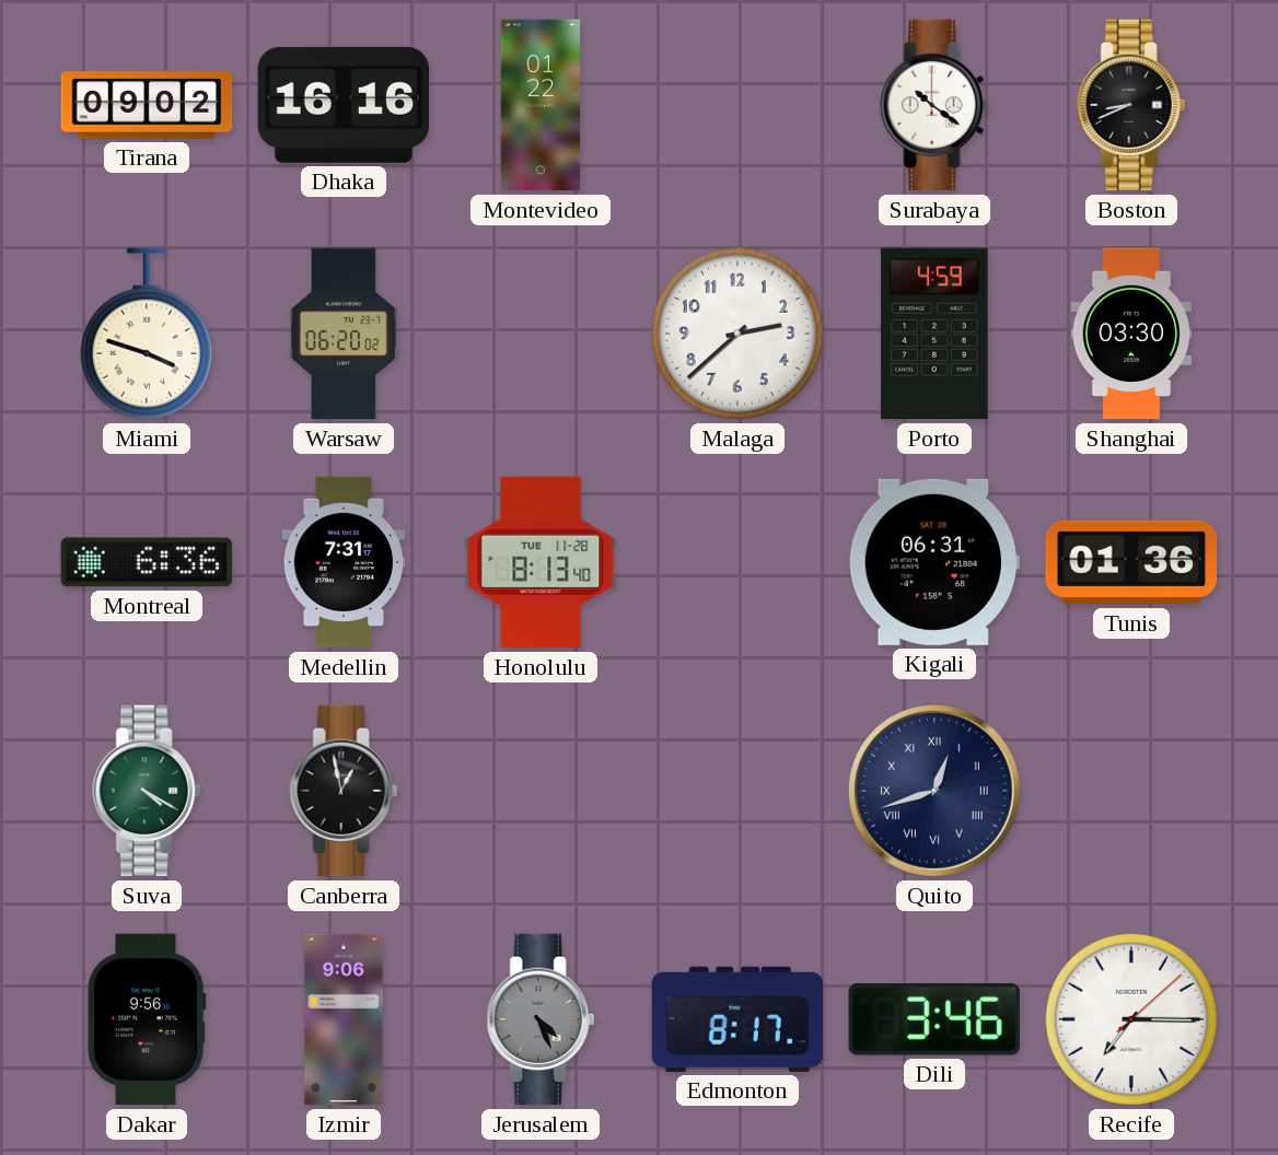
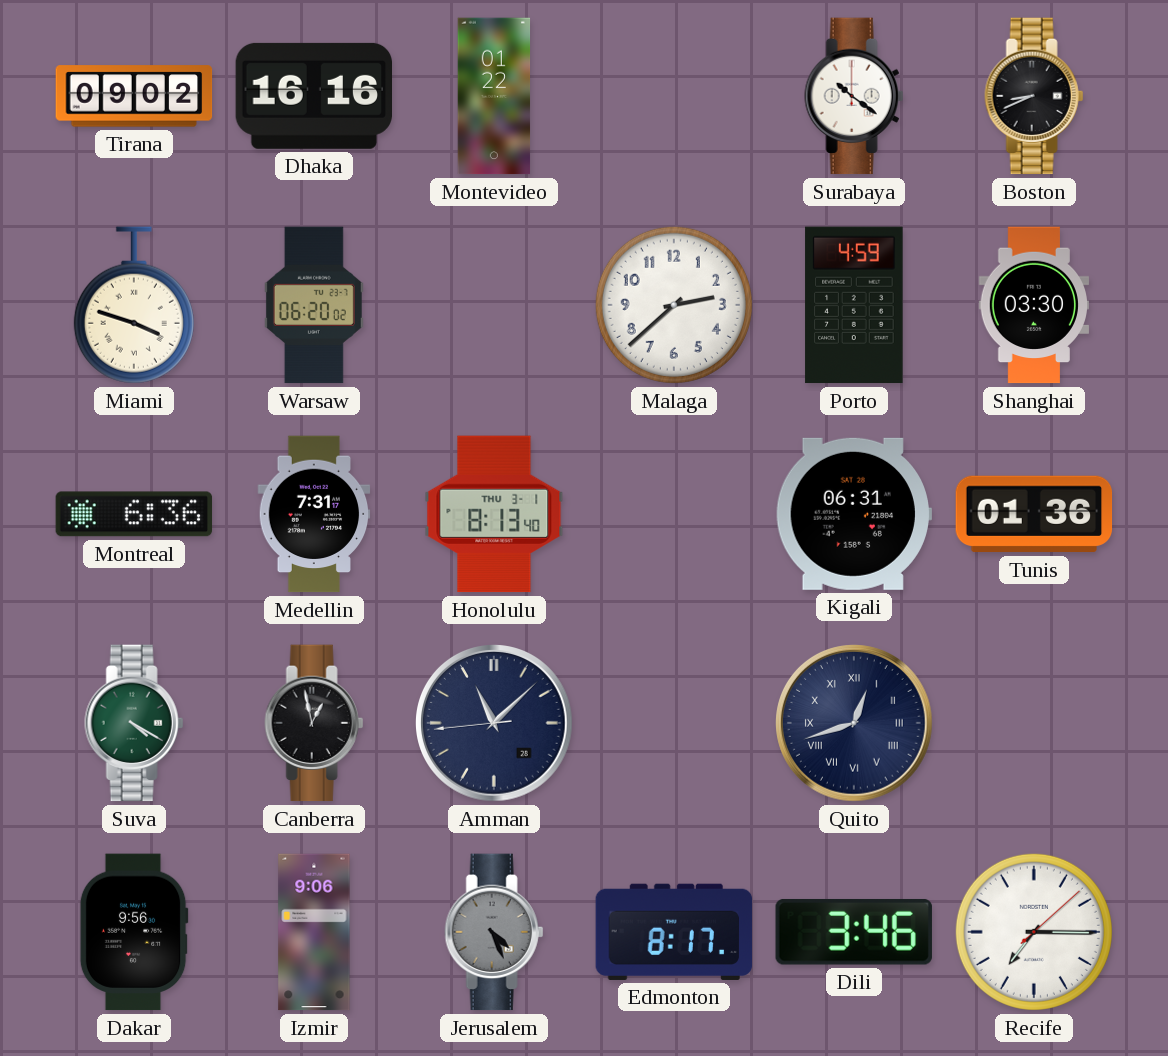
Honolulu date: TUE 11-28 -> THU 3-1
Amman: none -> 11:07
